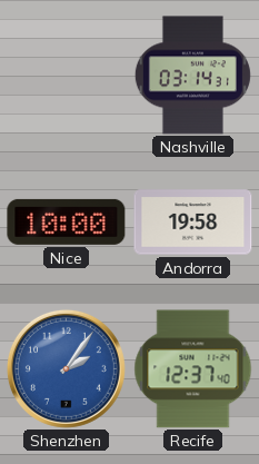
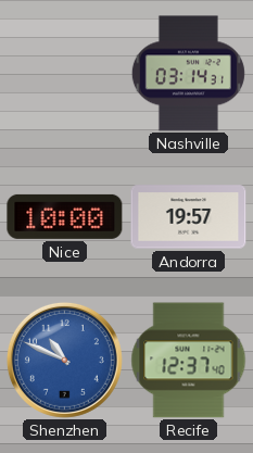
Andorra: 19:58 -> 19:57
Shenzhen: 2:06 -> 10:49
